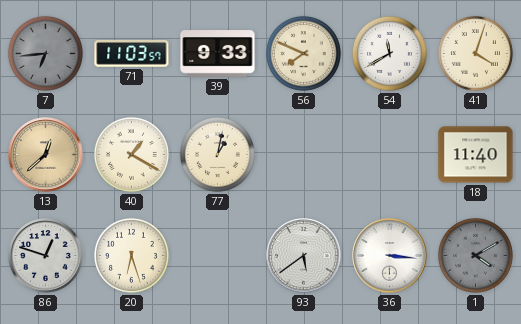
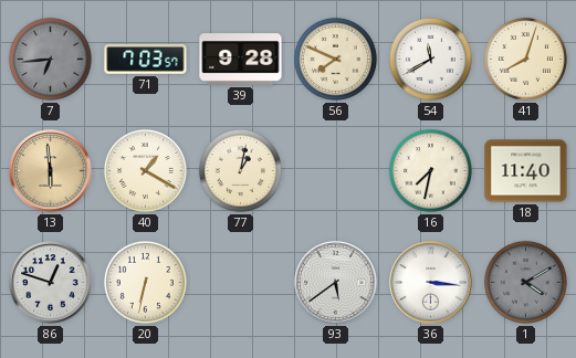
71: 11:03 -> 7:03
39: 9:33 -> 9:28
41: 4:03 -> 8:03
13: 12:38 -> 5:59
16: none -> 7:32
20: 6:27 -> 6:32
